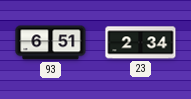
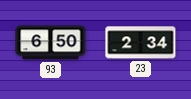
93: 6:51 -> 6:50
